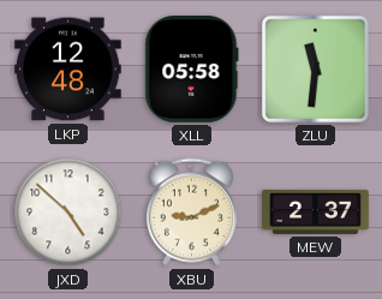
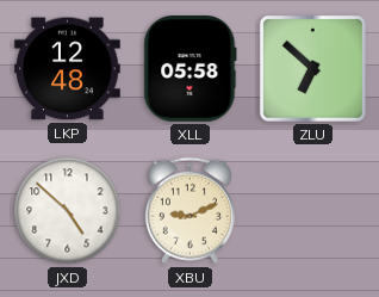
ZLU: 11:31 -> 6:52
MEW: 2:37 -> none
